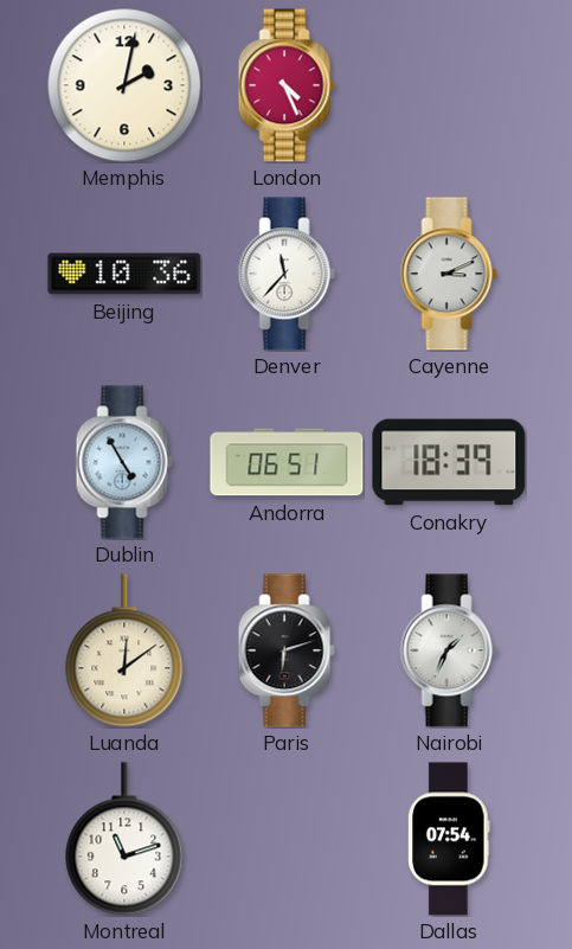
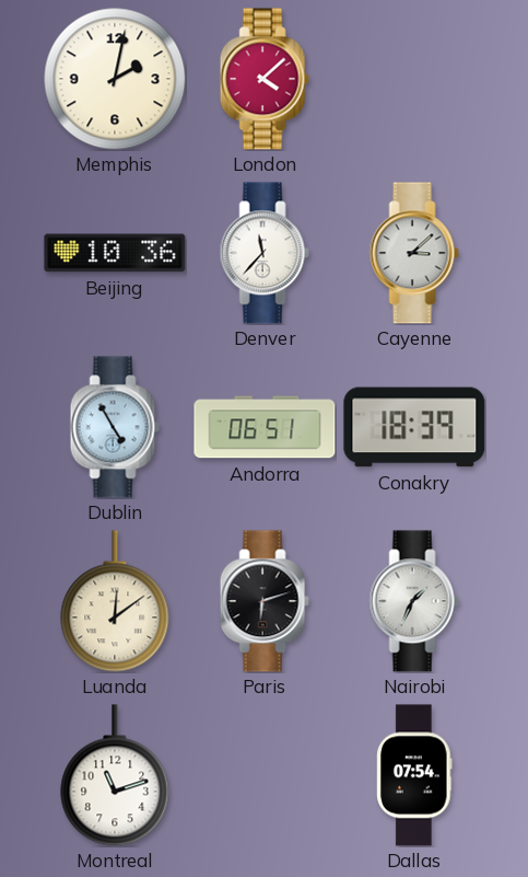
London: 4:26 -> 4:08
Cayenne: 3:11 -> 3:08
